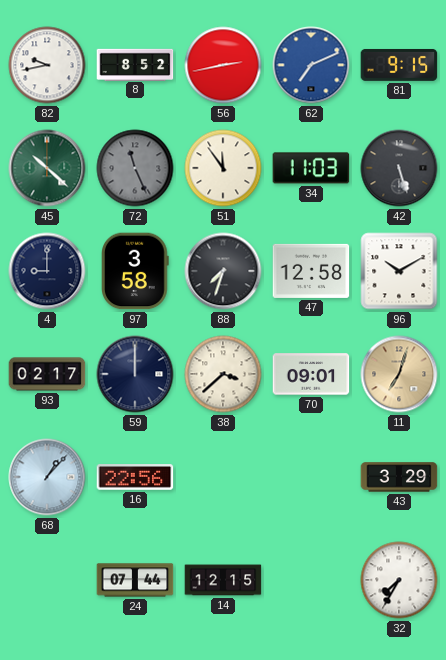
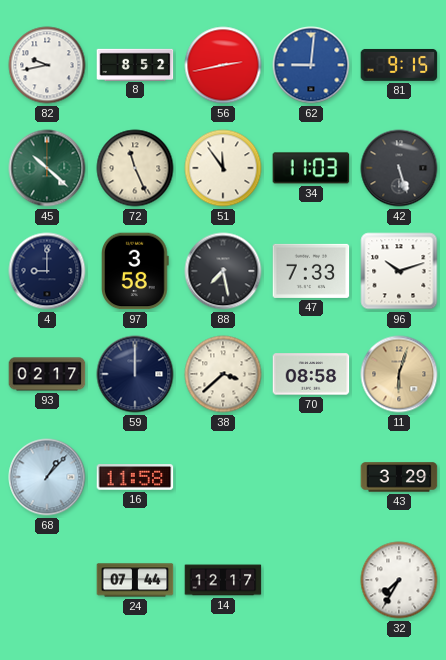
62: 7:11 -> 9:01
72 dial: grey -> cream
88: 7:33 -> 7:28
47: 12:58 -> 7:33
96: 10:10 -> 10:12
70: 09:01 -> 08:58
11: 7:03 -> 6:03
16: 22:56 -> 11:58
14: 12:15 -> 12:17
